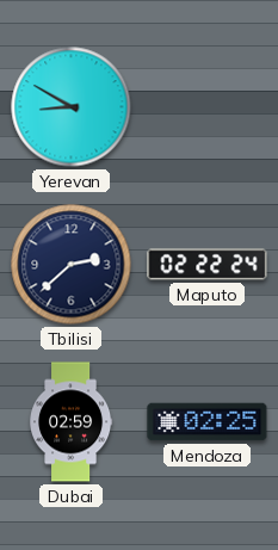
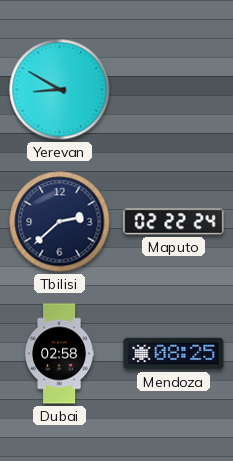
Dubai: 02:59 -> 02:58
Mendoza: 02:25 -> 08:25
